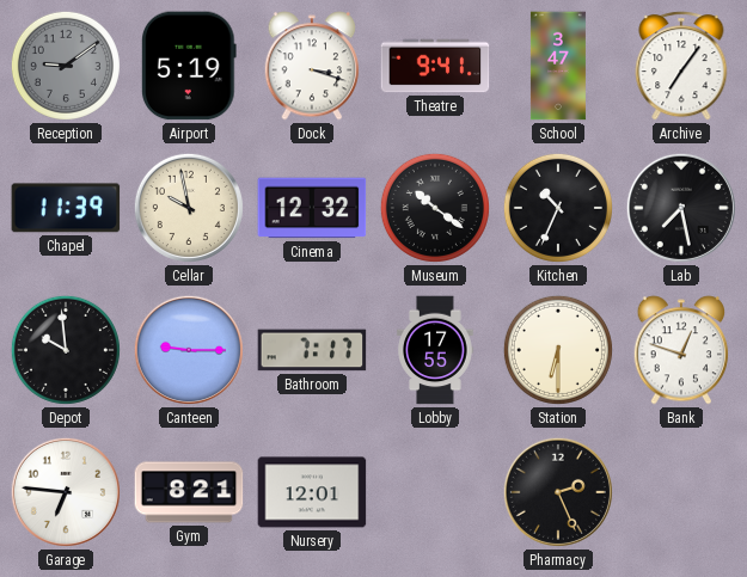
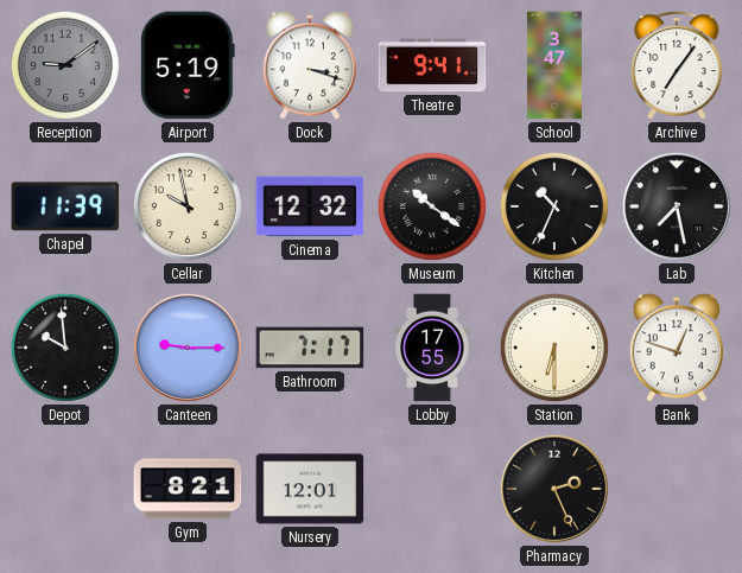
Garage: 6:46 -> none
